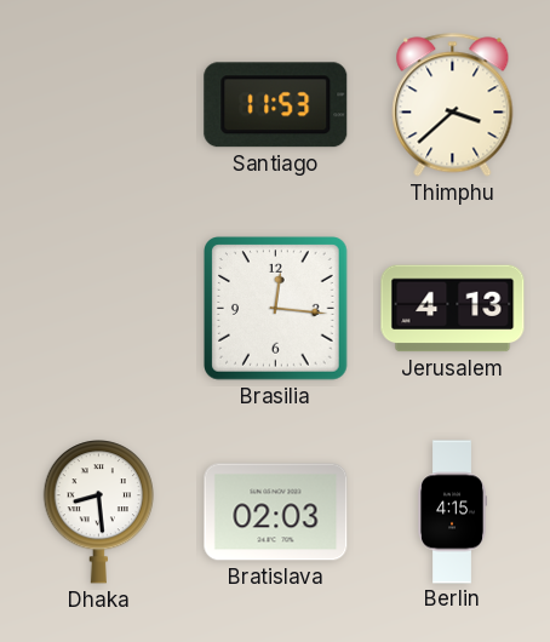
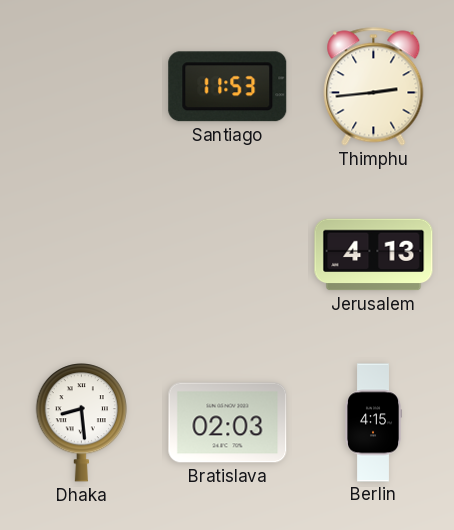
Thimphu: 3:38 -> 2:44
Brasilia: 12:16 -> none
